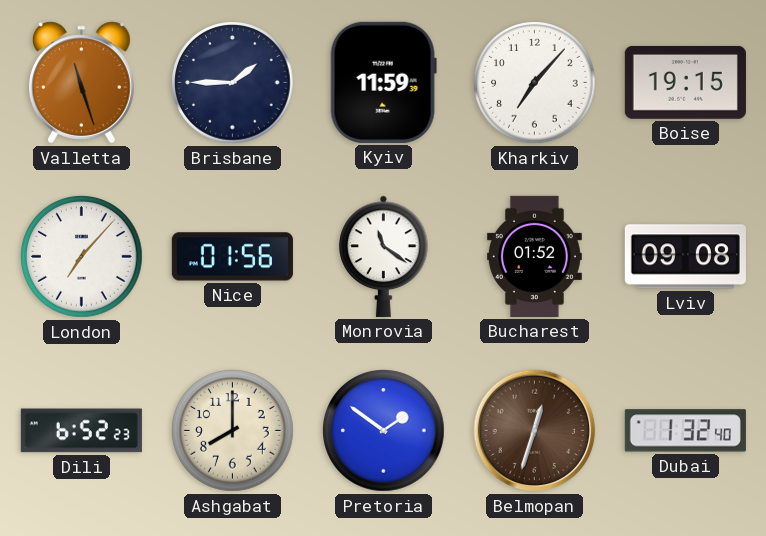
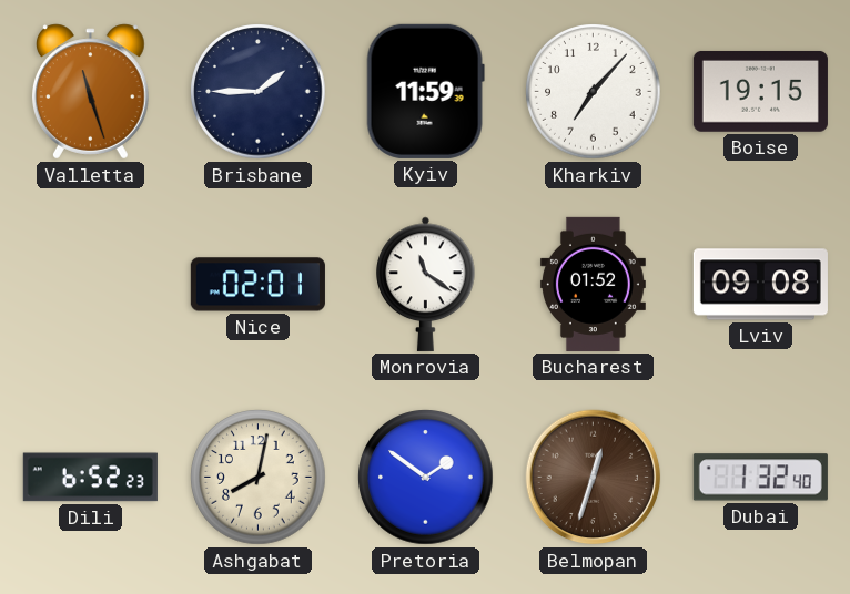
London: 7:07 -> none
Nice: 01:56 -> 02:01
Ashgabat: 8:00 -> 8:02
